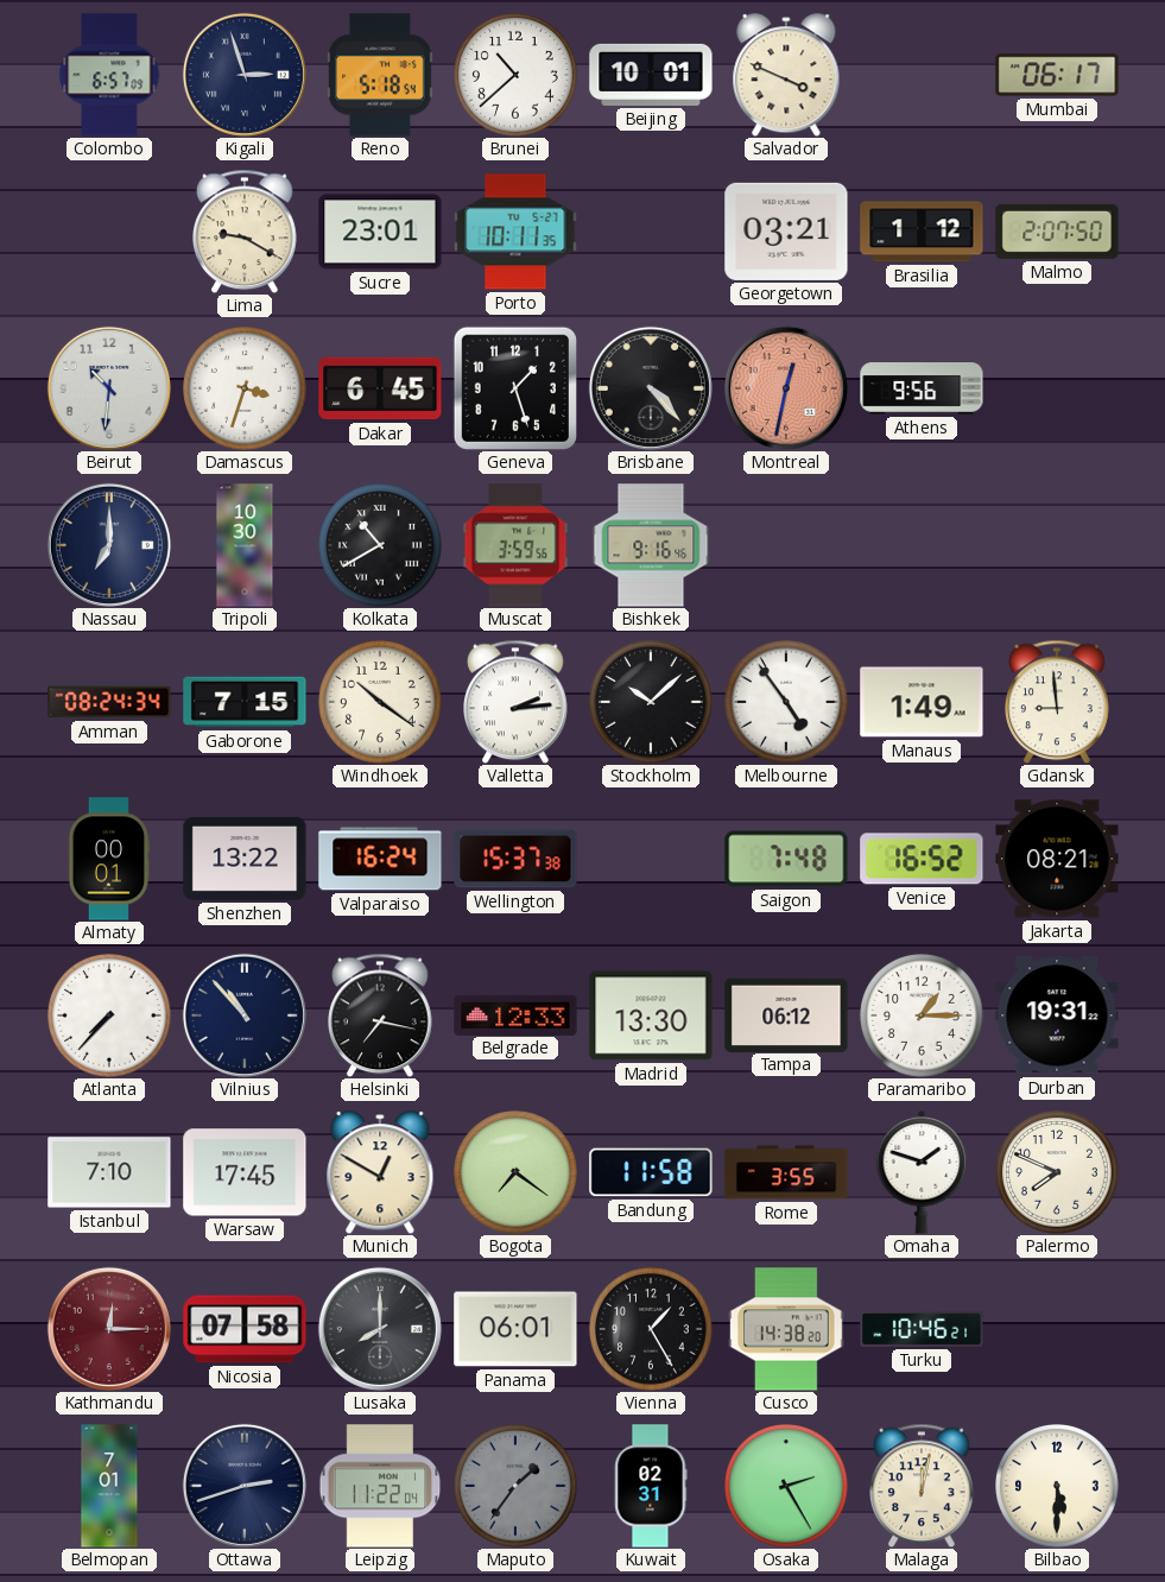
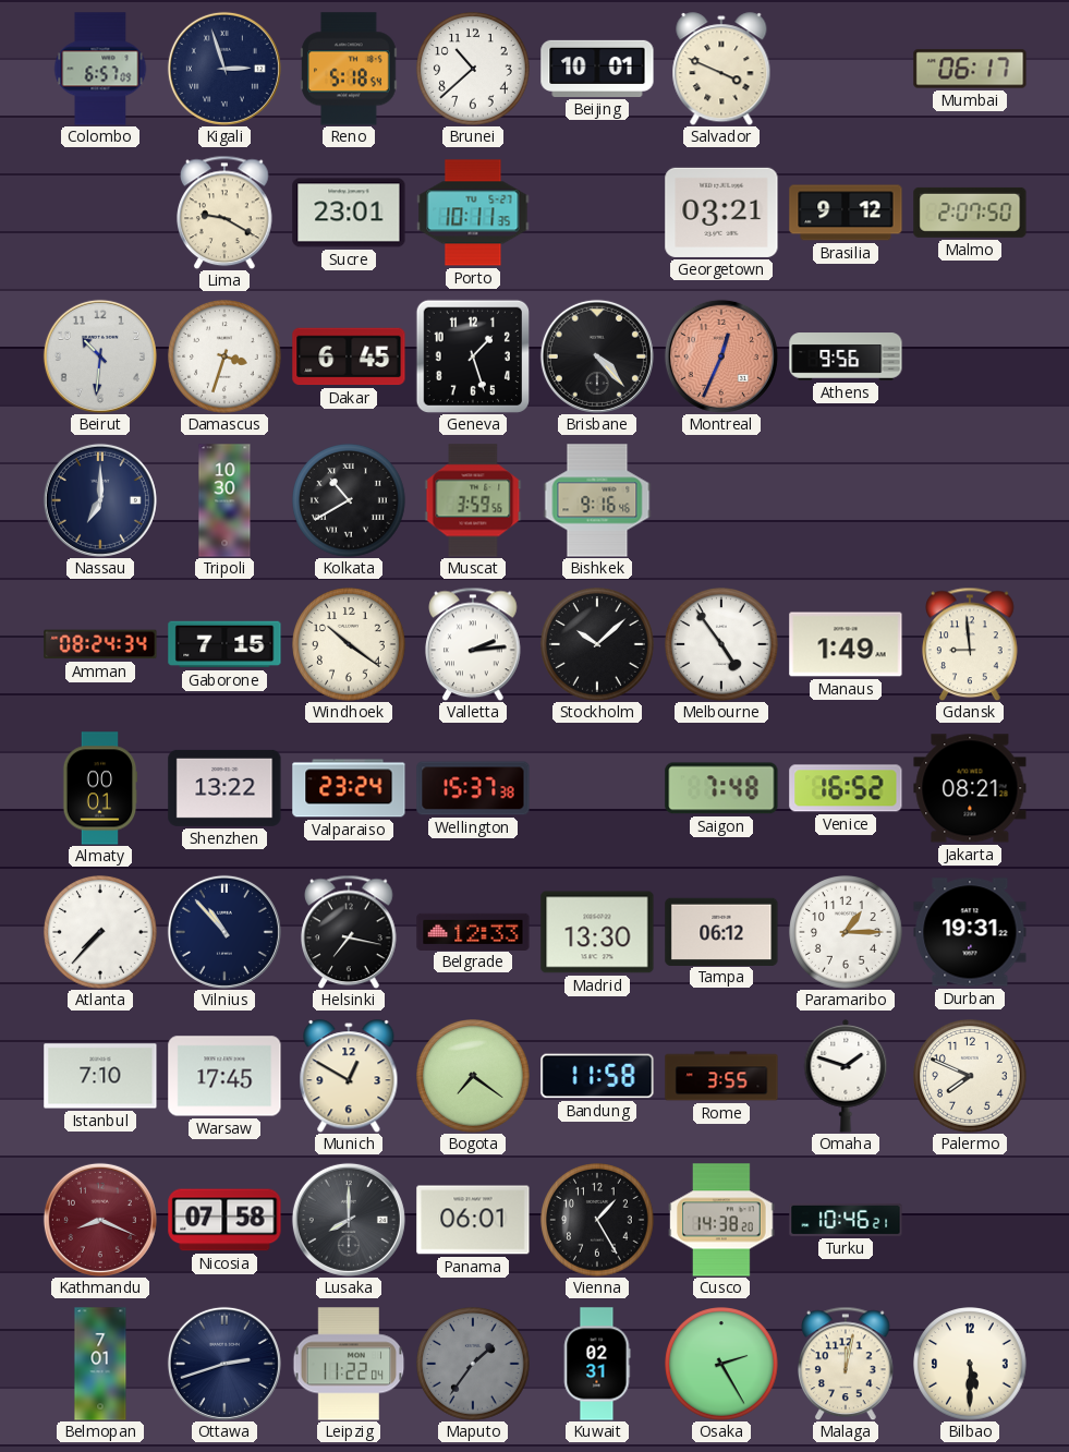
Brasilia: 1:12 -> 9:12
Montreal: 12:32 -> 12:34
Valparaiso: 16:24 -> 23:24
Kathmandu: 12:15 -> 8:19
